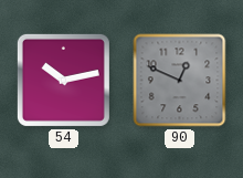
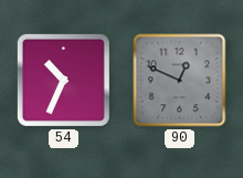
54: 10:13 -> 10:34
